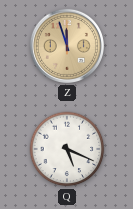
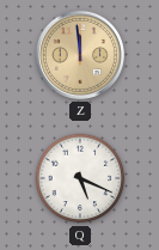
Z: 11:57 -> 11:59
